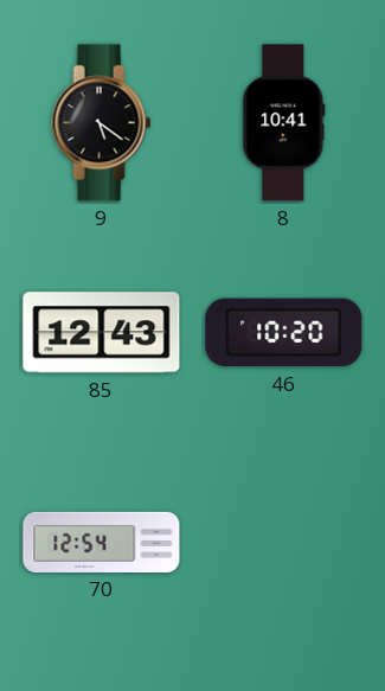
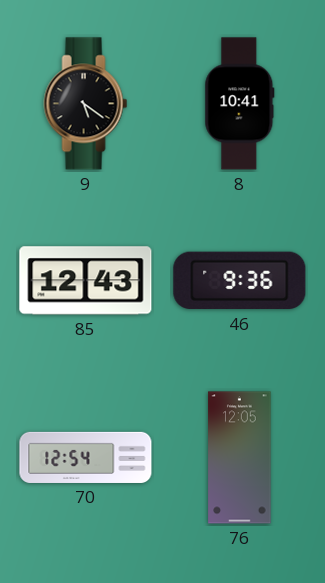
46: 10:20 -> 9:36
76: none -> 12:05
